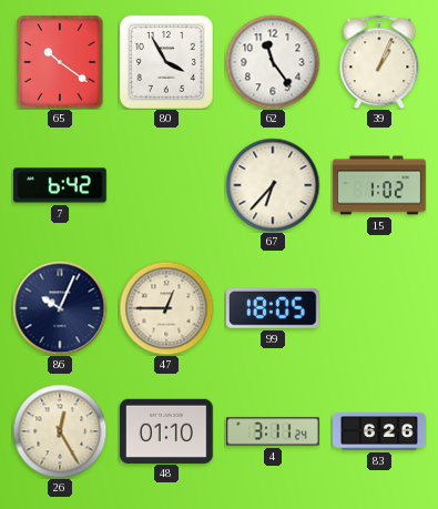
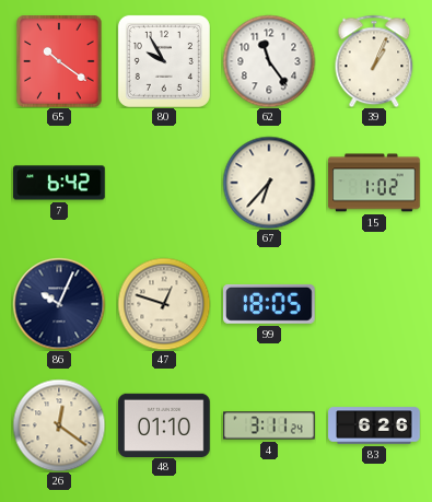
80: 3:55 -> 9:55
47: 12:45 -> 12:48
26: 12:25 -> 12:21
